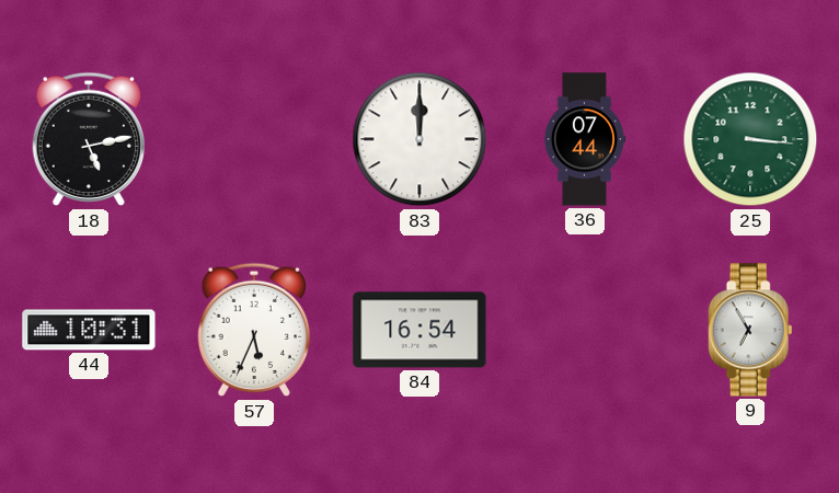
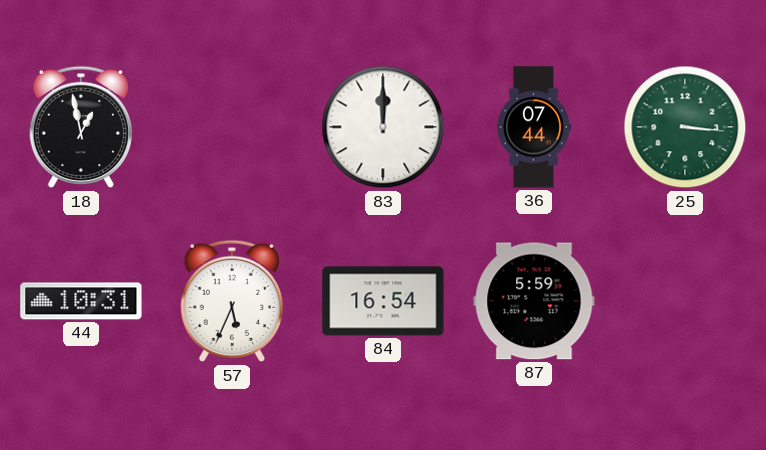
18: 5:13 -> 12:58
87: none -> 5:59
9: 6:55 -> none
